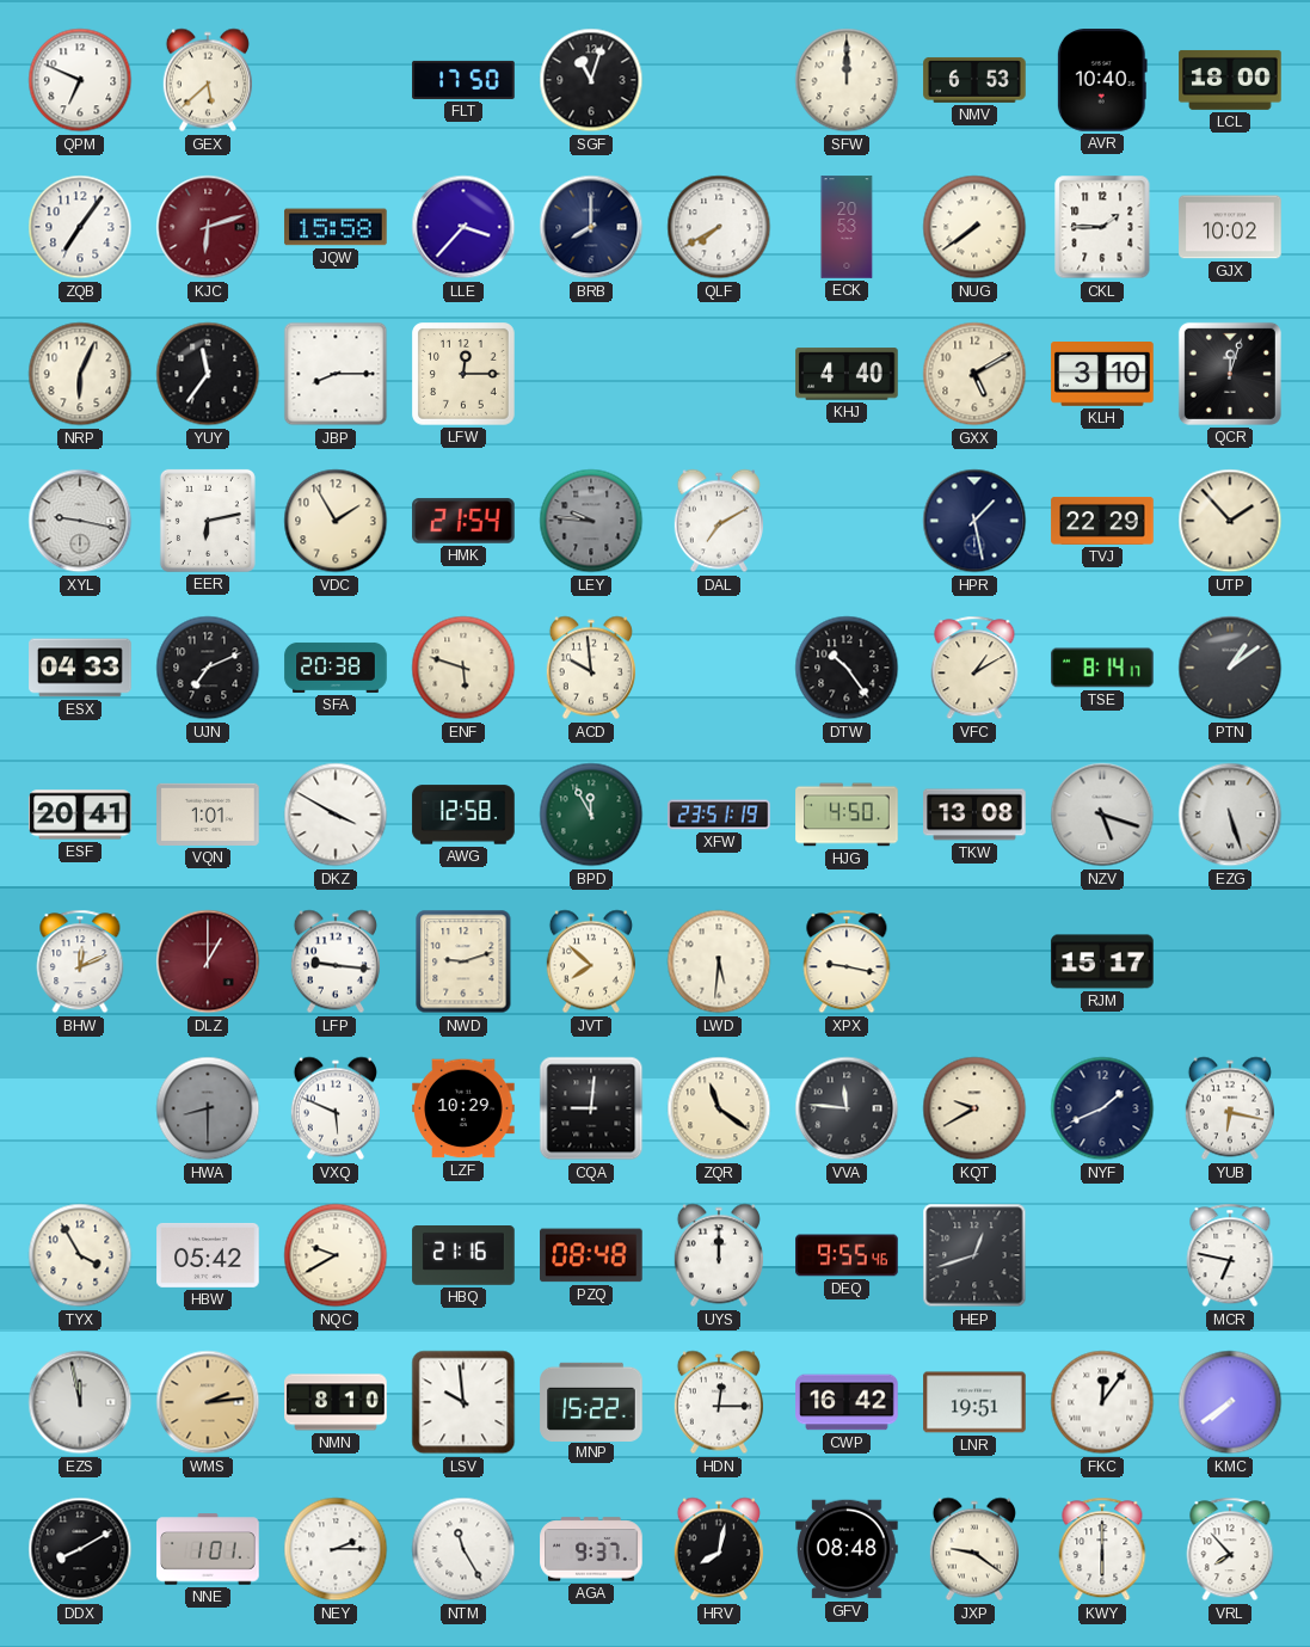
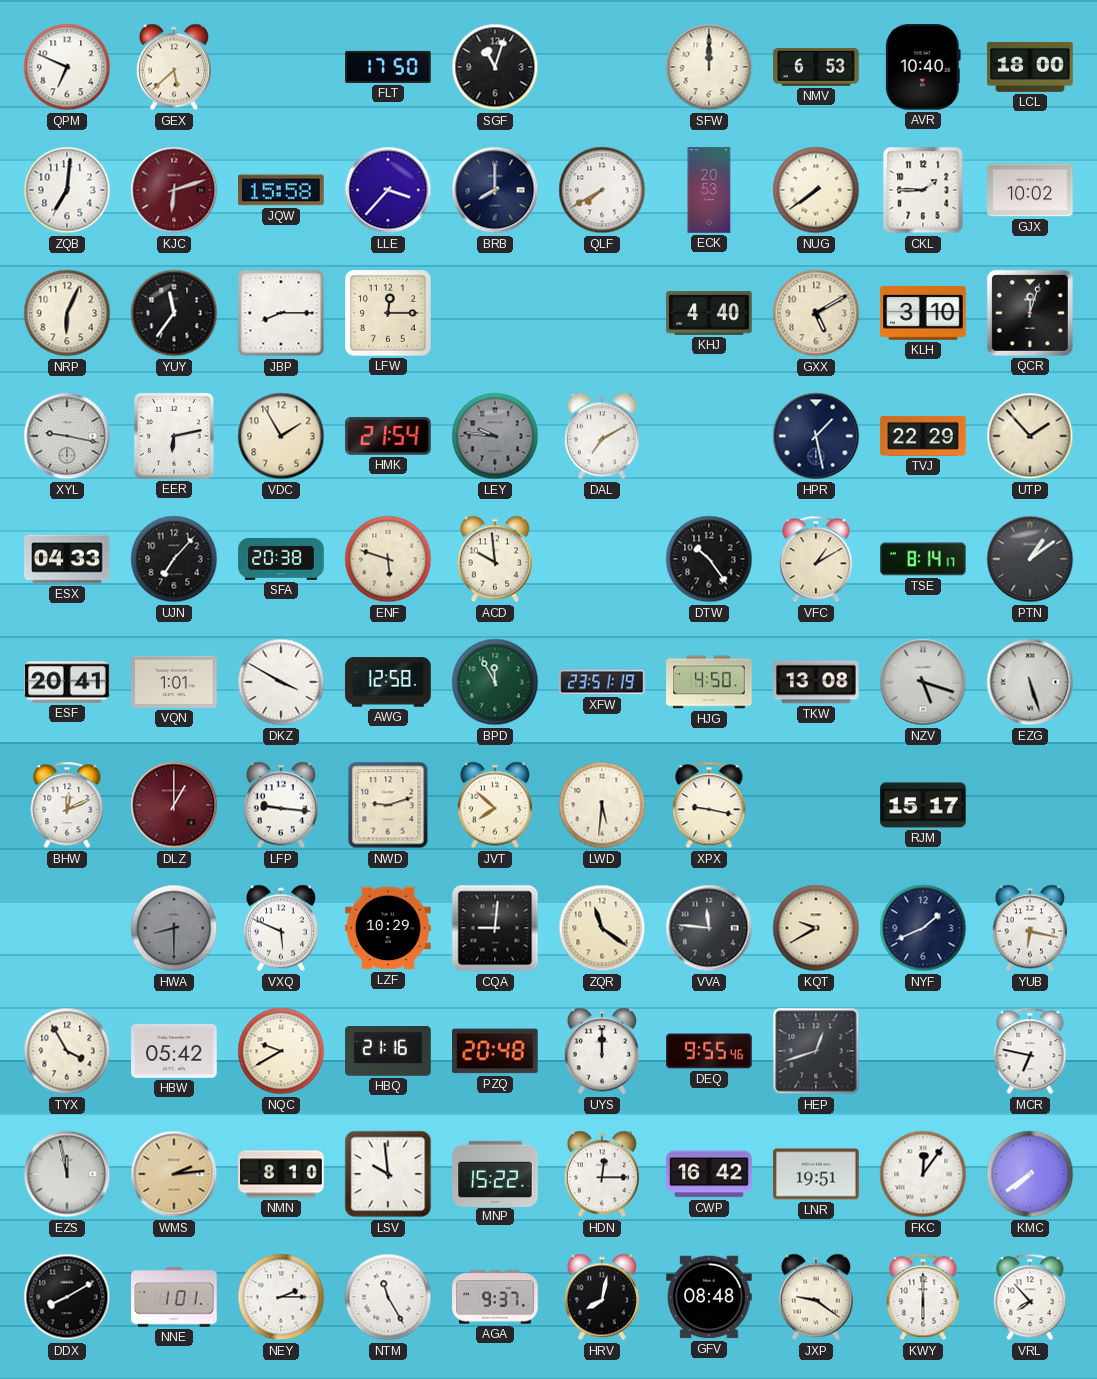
ZQB: 7:06 -> 7:01
UJN: 7:11 -> 7:07
PZQ: 08:48 -> 20:48
